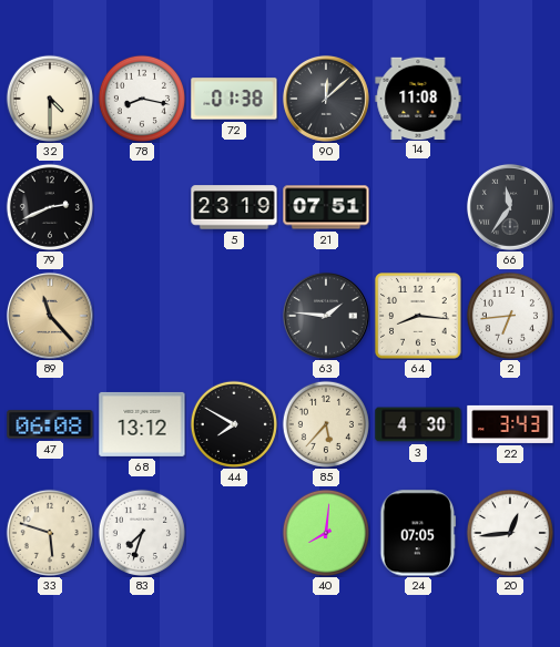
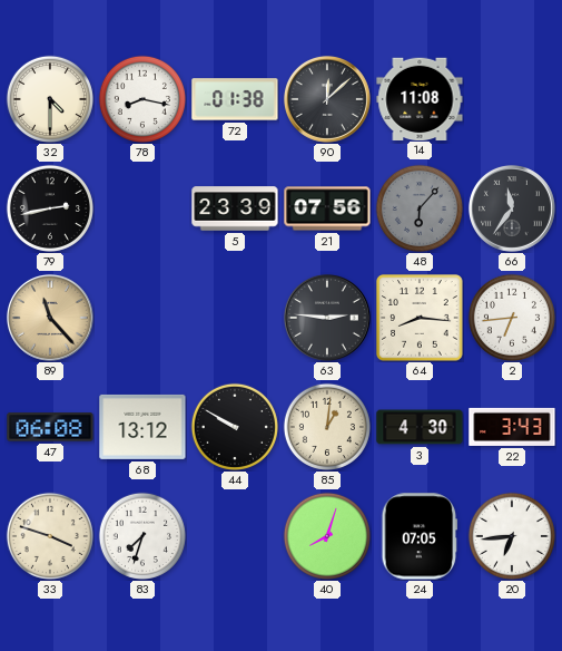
79: 2:41 -> 2:43
5: 23:19 -> 23:39
21: 07:51 -> 07:56
48: none -> 6:07
63: 1:46 -> 2:46
44: 7:50 -> 9:50
85: 5:37 -> 1:01
33: 5:48 -> 3:48
40: 8:01 -> 8:03
20: 12:44 -> 6:44
